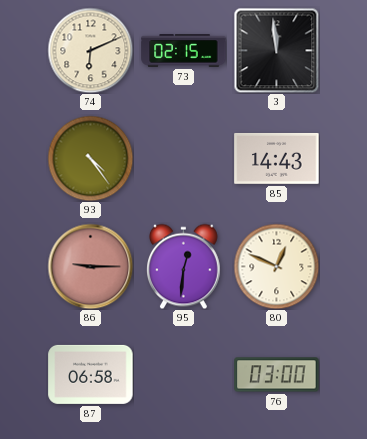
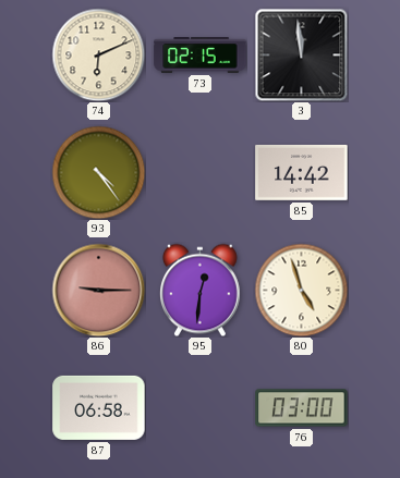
85: 14:43 -> 14:42
80: 12:49 -> 4:57
